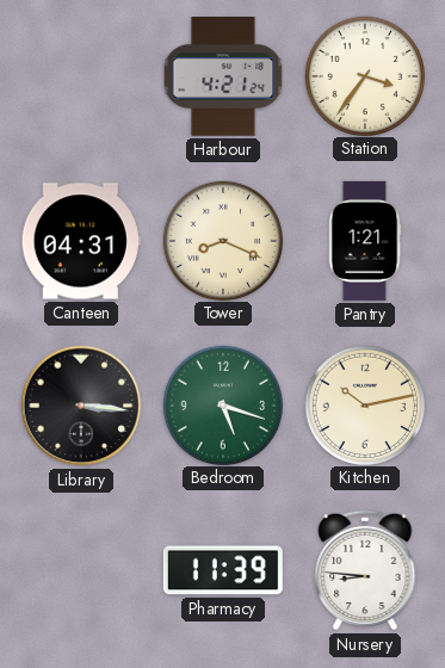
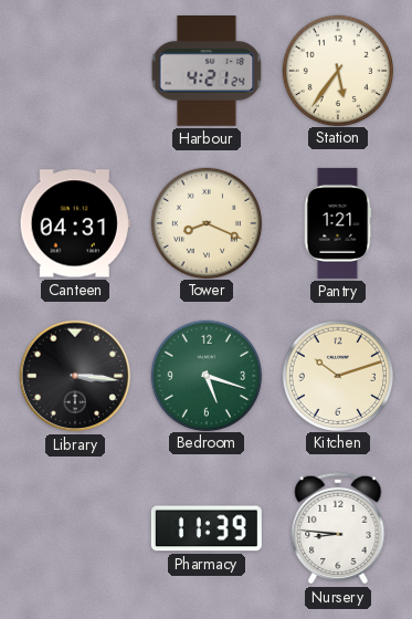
Station: 3:36 -> 5:36
Kitchen: 10:13 -> 10:12
